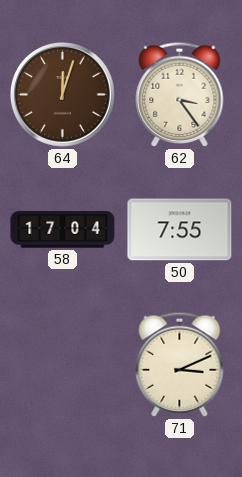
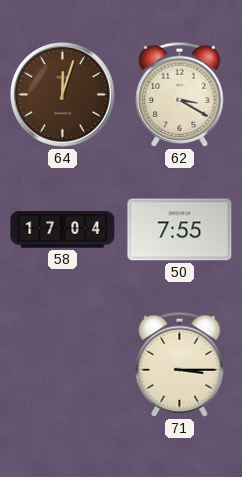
62: 3:24 -> 3:20
71: 3:11 -> 3:15
